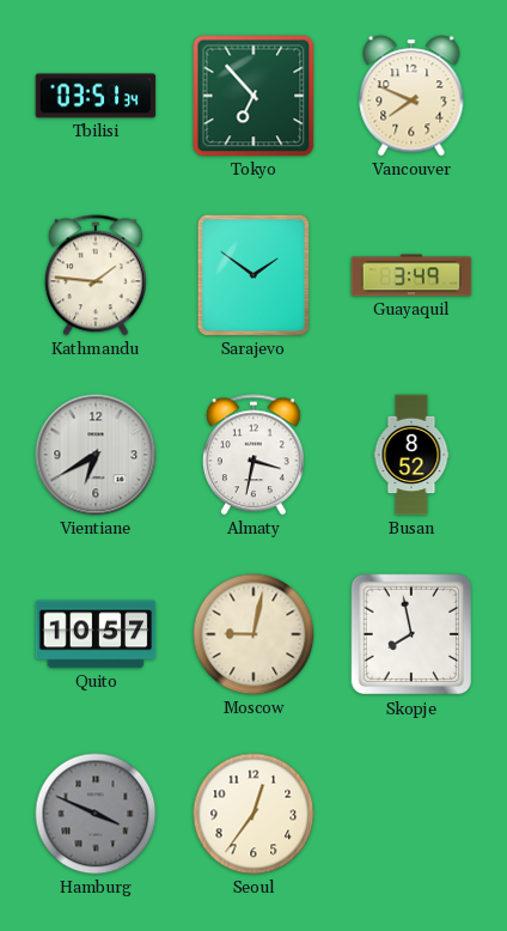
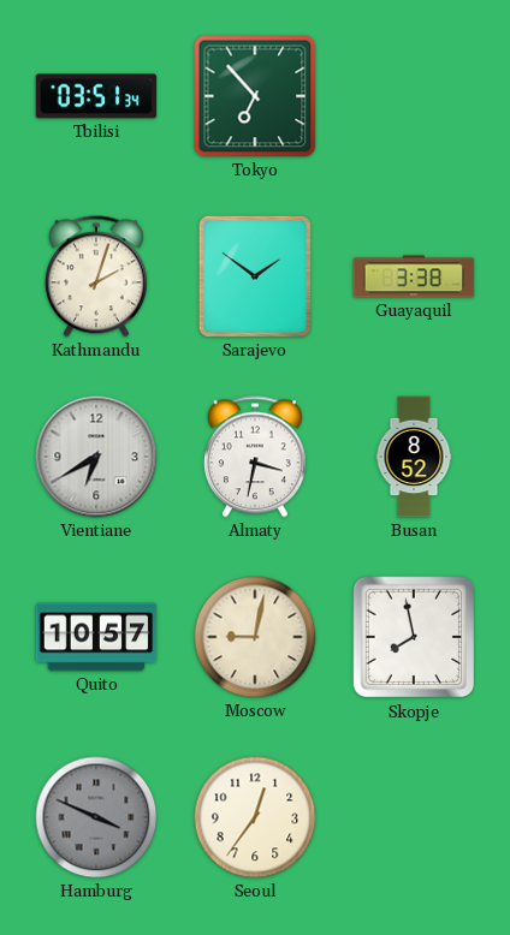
Vancouver: 7:49 -> none
Kathmandu: 1:46 -> 2:03
Guayaquil: 3:49 -> 3:38
